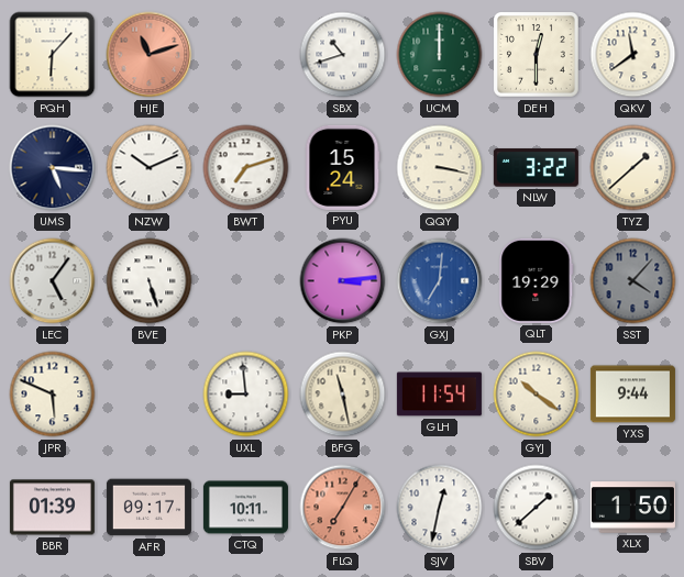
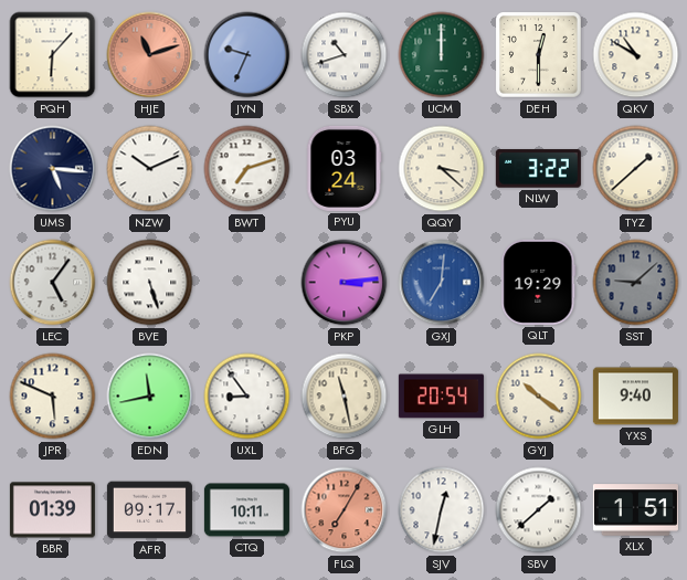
JYN: none -> 9:34
QKV: 11:39 -> 10:50
PYU: 15:24 -> 03:24
QQY: 3:17 -> 3:22
SST: 4:07 -> 9:08
EDN: none -> 11:43
UXL: 8:59 -> 8:54
GLH: 11:54 -> 20:54
YXS: 9:44 -> 9:40
XLX: 1:50 -> 1:51
